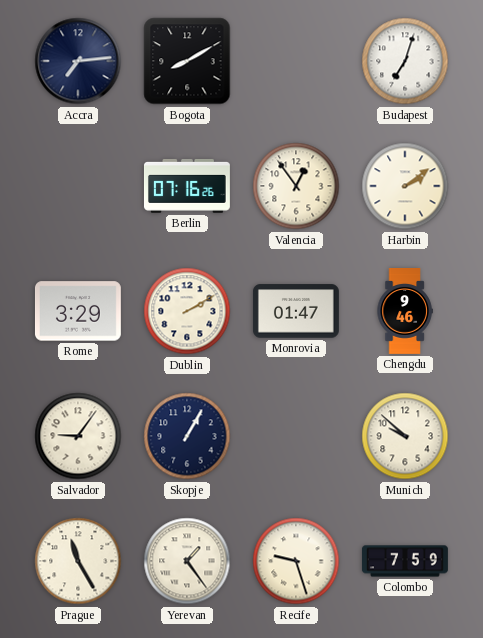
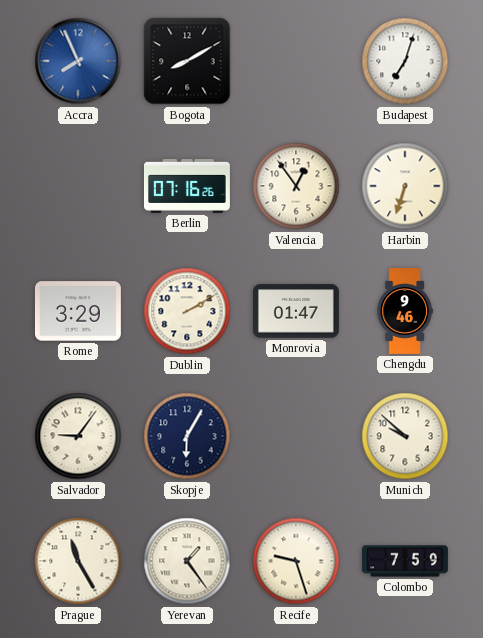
Accra: 7:14 -> 7:56
Accra dial: navy -> blue
Harbin: 2:09 -> 6:33
Skopje: 1:05 -> 6:05
